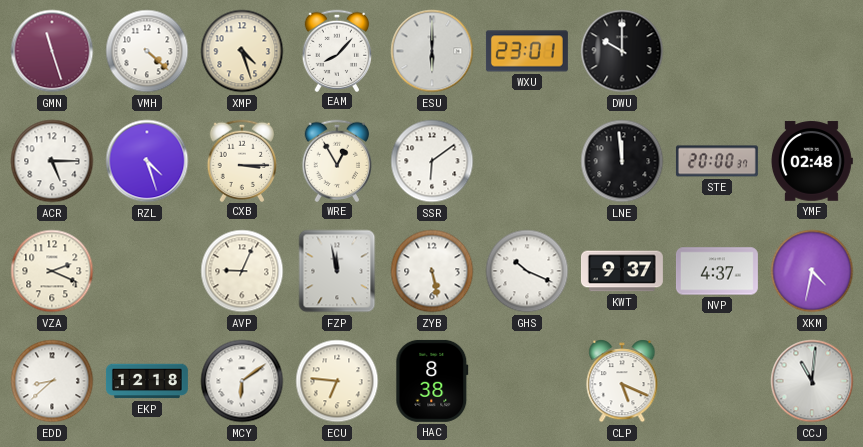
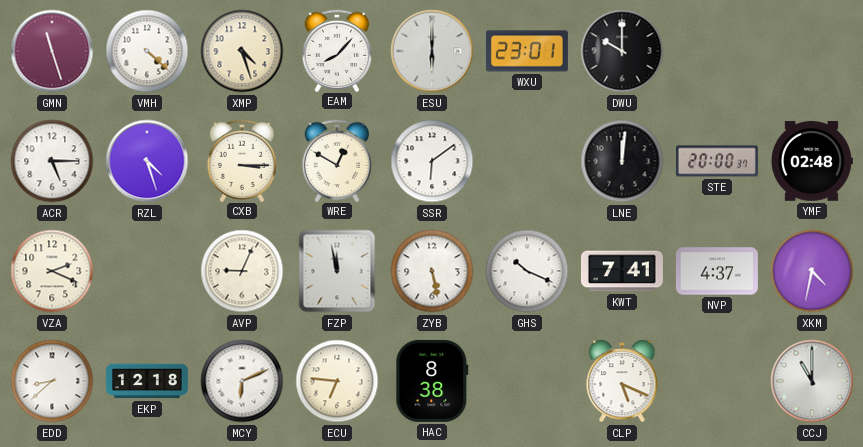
WRE: 12:55 -> 12:50
LNE: 11:59 -> 12:01
KWT: 9:37 -> 7:41
MCY: 6:09 -> 6:11
CCJ: 11:01 -> 11:00
